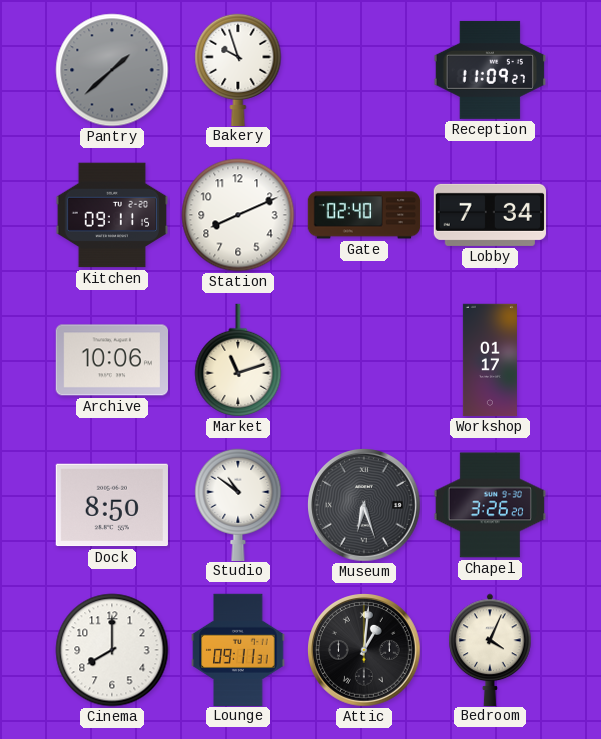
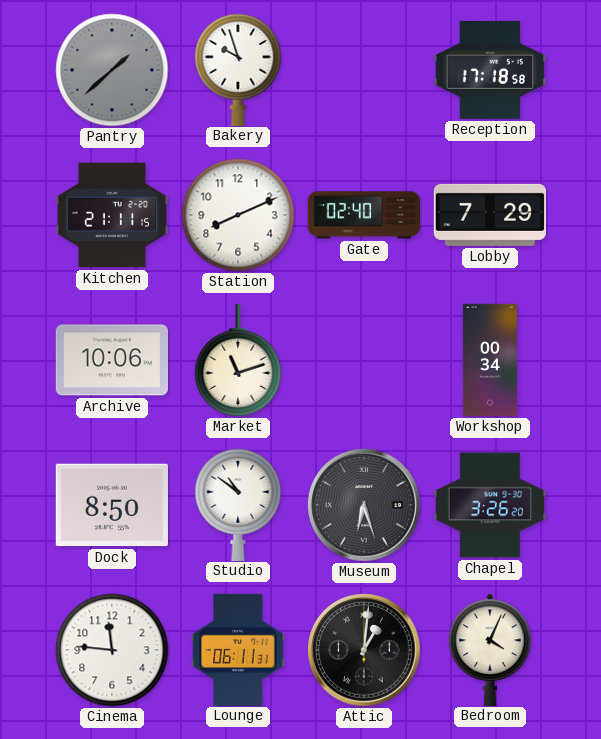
Reception: 11:09 -> 17:18
Kitchen: 09:11 -> 21:11
Lobby: 7:34 -> 7:29
Workshop: 01:17 -> 00:34
Cinema: 8:00 -> 11:46
Lounge: 09:11 -> 06:11
